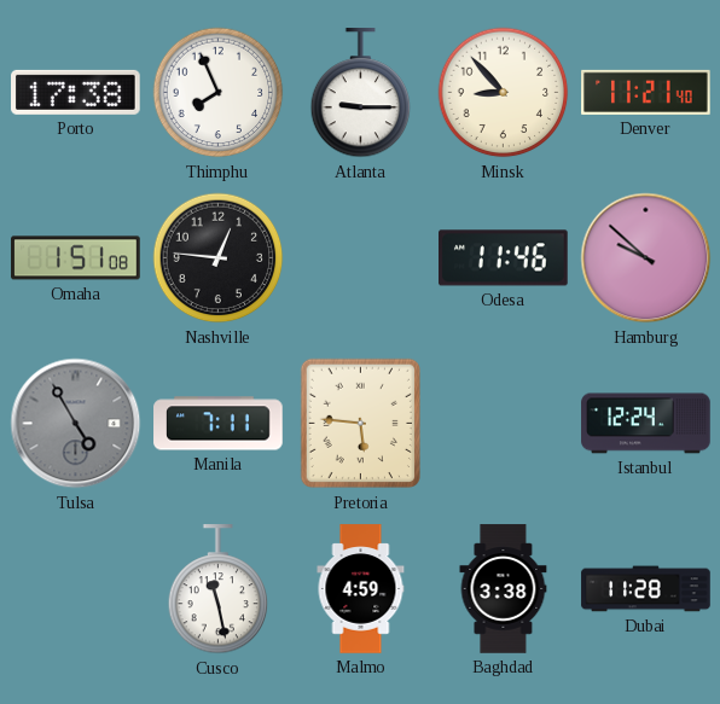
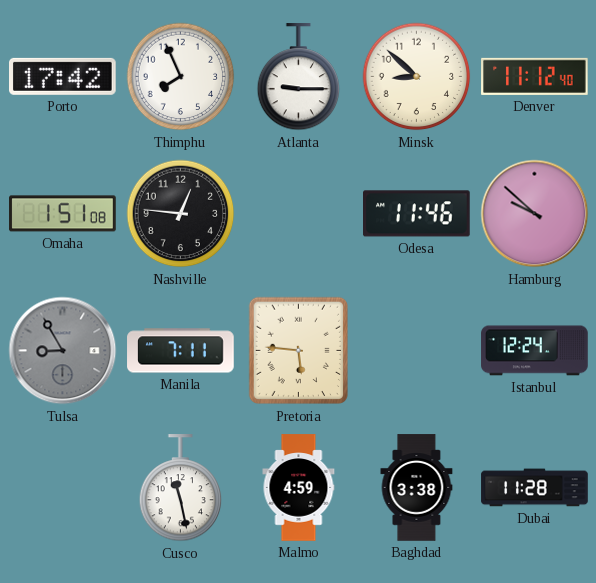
Porto: 17:38 -> 17:42
Minsk: 8:53 -> 8:52
Denver: 11:21 -> 11:12
Tulsa: 4:55 -> 8:55
